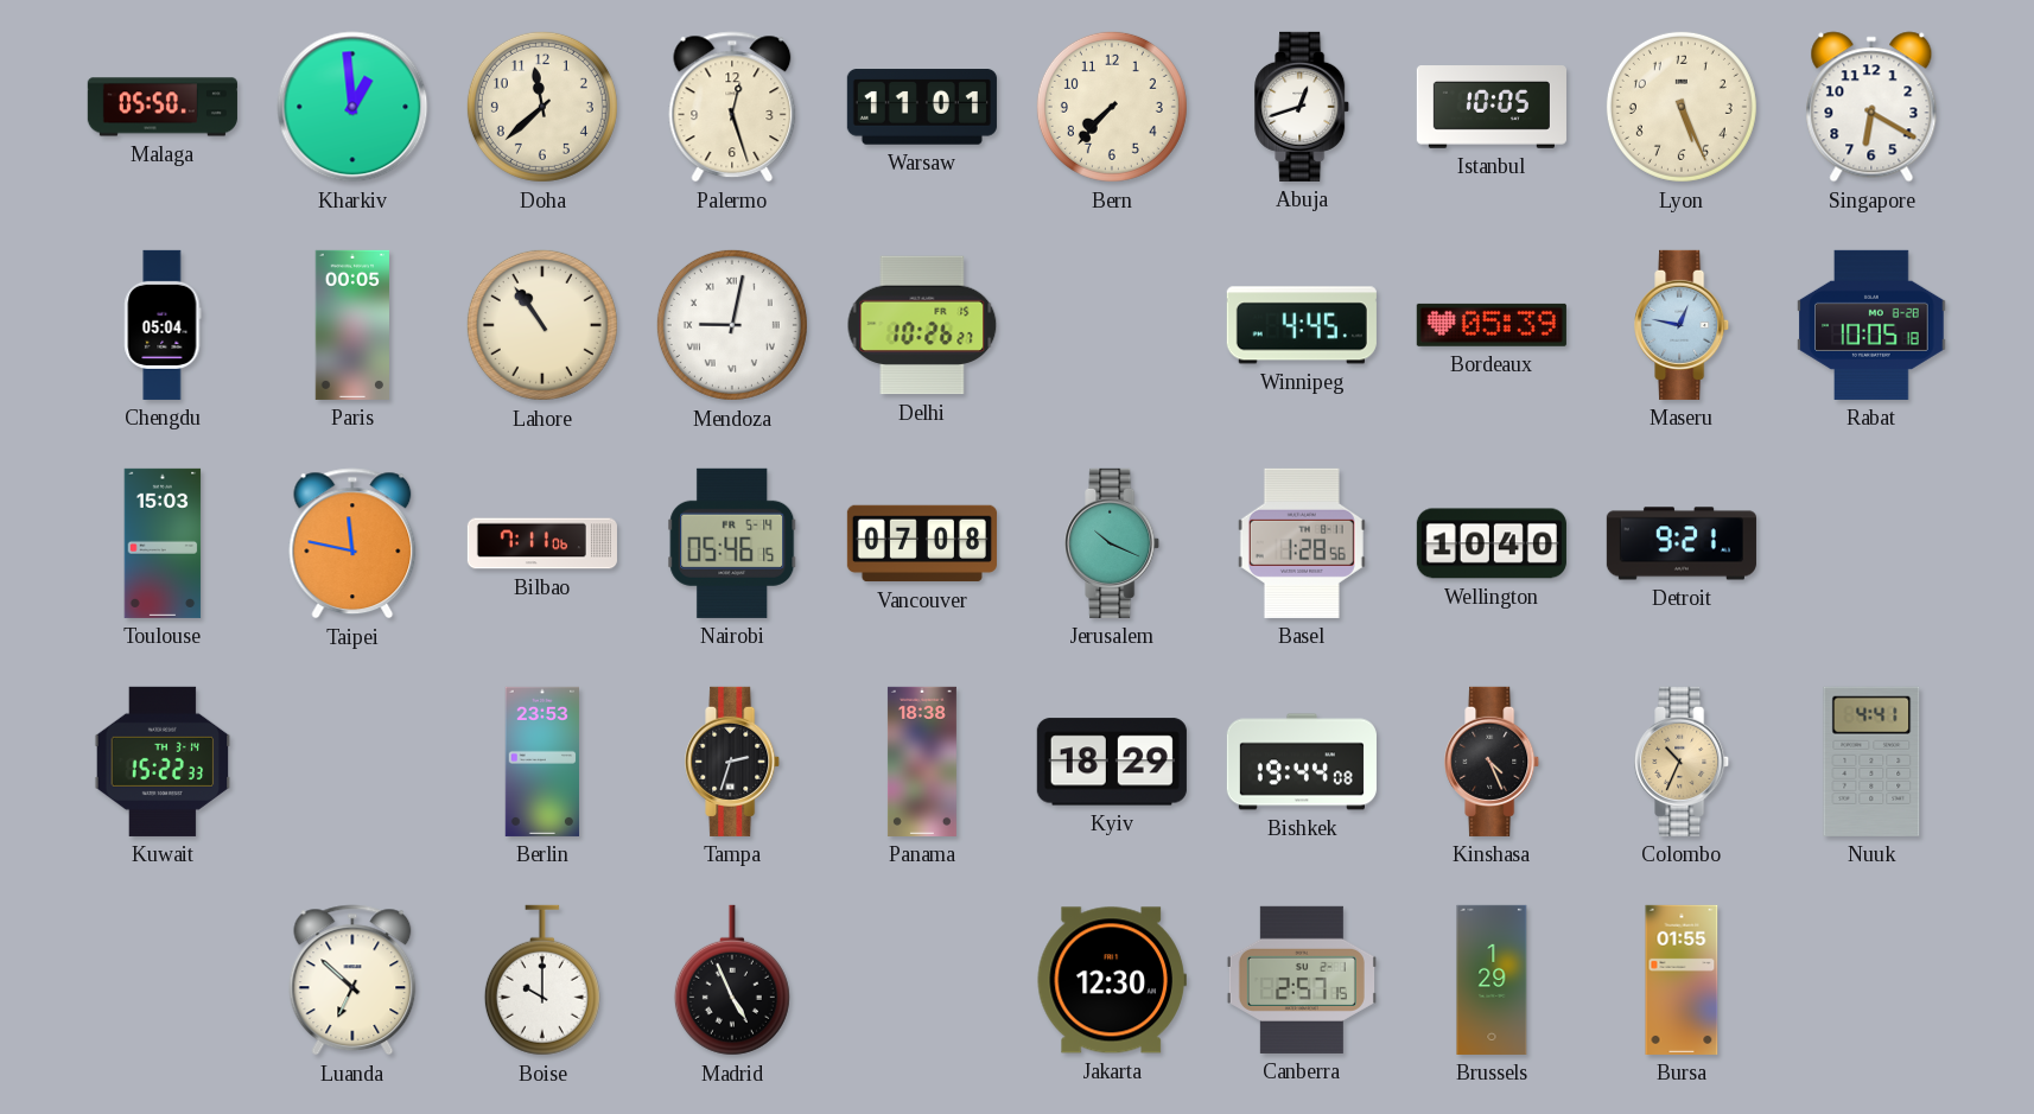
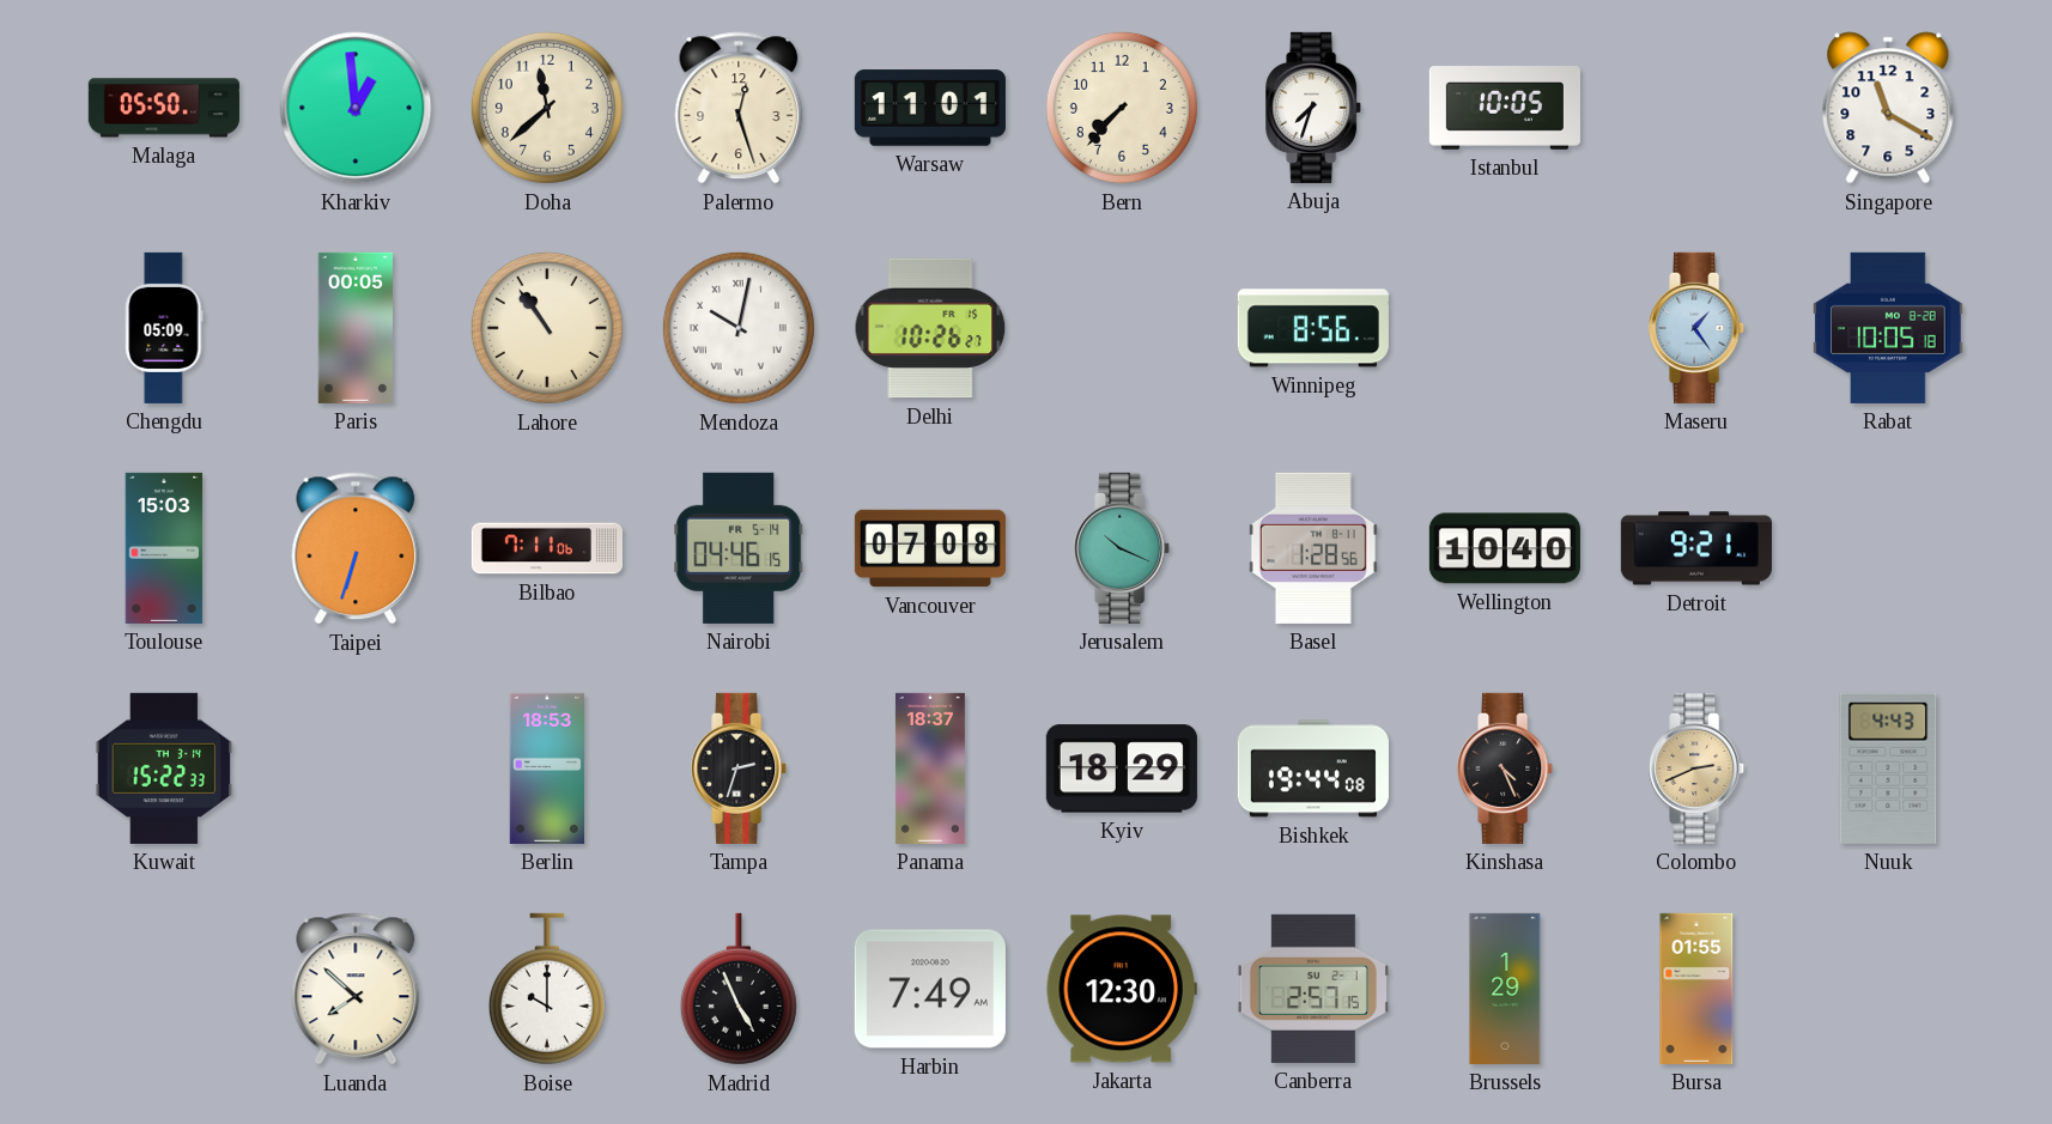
Abuja: 12:42 -> 7:33
Lyon: 5:26 -> none
Singapore: 6:20 -> 11:20
Chengdu: 05:04 -> 05:09
Mendoza: 9:02 -> 10:02
Winnipeg: 4:45 -> 8:56
Bordeaux: 05:39 -> none
Maseru: 12:47 -> 1:24
Taipei: 11:47 -> 6:33
Nairobi: 05:46 -> 04:46
Berlin: 23:53 -> 18:53
Panama: 18:38 -> 18:37
Colombo: 10:34 -> 2:41
Nuuk: 4:41 -> 4:43
Luanda: 6:52 -> 7:52
Harbin: none -> 7:49
